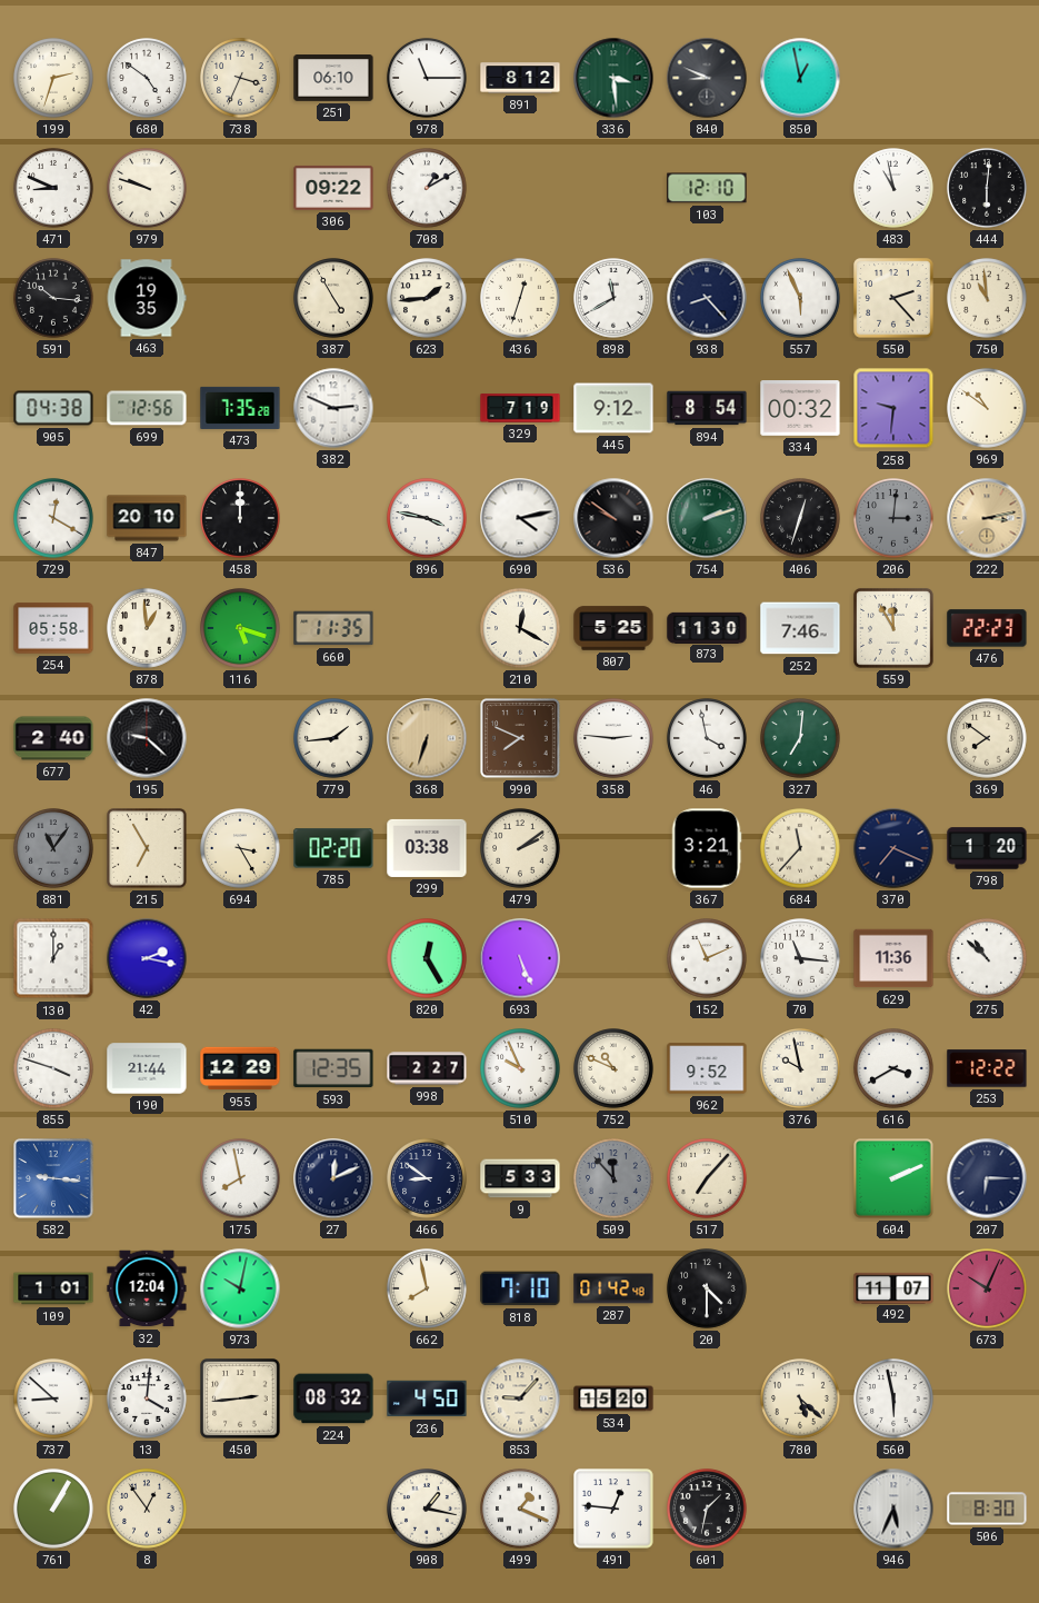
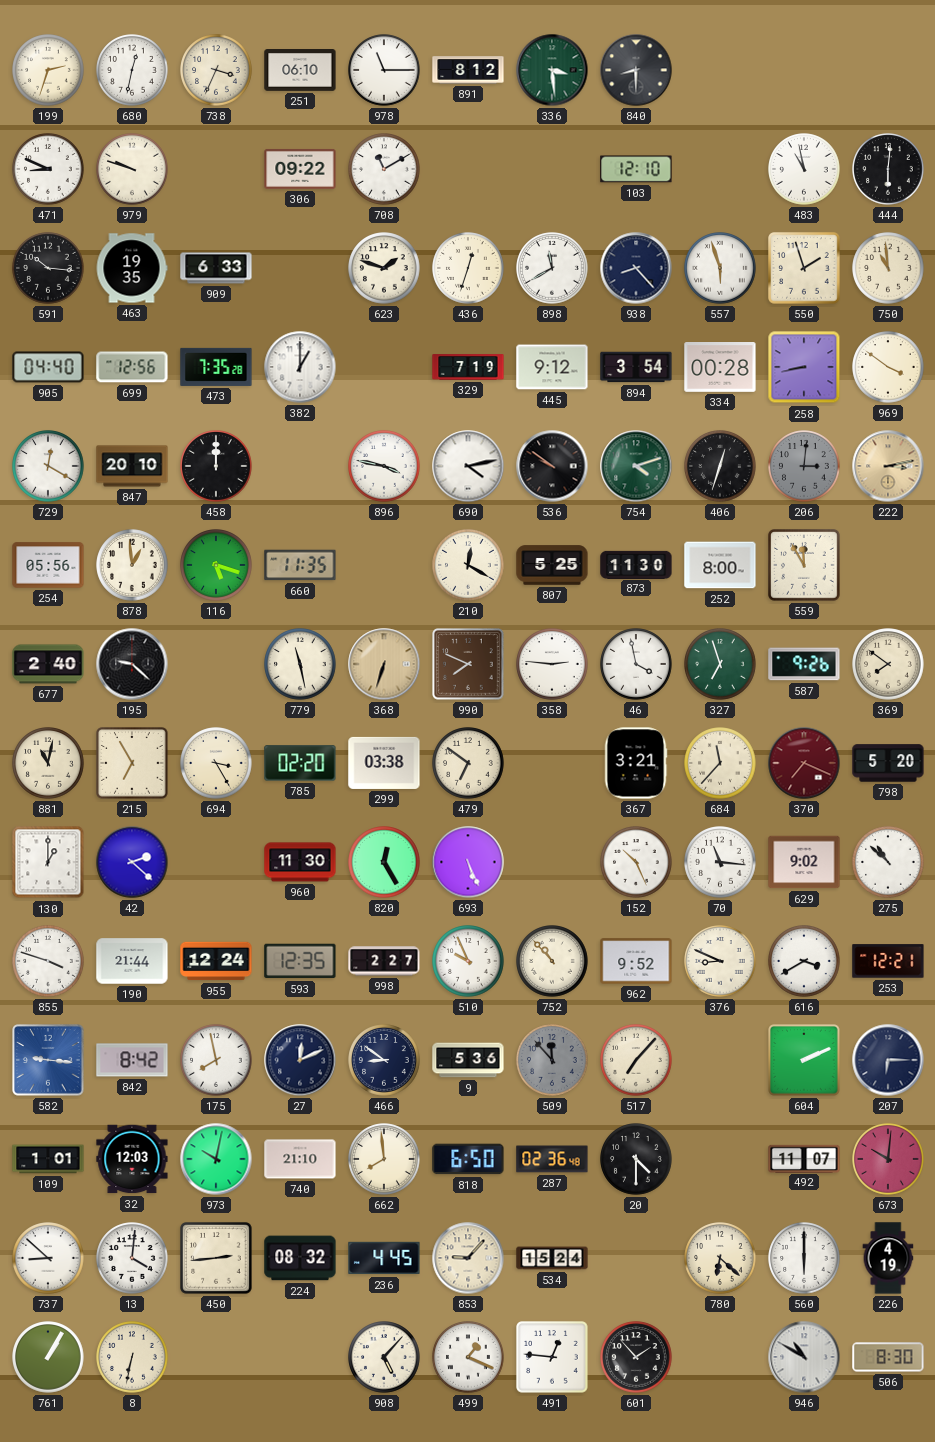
680: 4:51 -> 12:32
840: 8:49 -> 8:30
850: 12:58 -> none
708: 1:10 -> 11:10
909: none -> 6:33
387: 4:55 -> none
623: 1:44 -> 1:48
557: 5:56 -> 5:57
550: 2:23 -> 1:57
905: 04:38 -> 04:40
382: 2:49 -> 1:00
894: 8:54 -> 3:54
334: 00:32 -> 00:28
258: 9:31 -> 8:43
969: 10:51 -> 3:51
754: 2:12 -> 4:12
254: 05:58 -> 05:56
252: 7:46 -> 8:00
476: 22:23 -> none
779: 1:44 -> 11:28
327: 7:01 -> 6:57
587: none -> 9:26
881: 11:06 -> 11:02
881 dial: grey -> cream
479: 2:09 -> 6:51
370 dial: navy -> burgundy
798: 1:20 -> 5:20
42: 2:17 -> 2:22
960: none -> 11:30
152: 11:11 -> 10:26
629: 11:36 -> 9:02
955: 12:29 -> 12:24
752: 10:49 -> 10:53
376: 9:58 -> 8:49
253: 12:22 -> 12:21
842: none -> 8:42
9: 5:33 -> 5:36
32: 12:04 -> 12:03
740: none -> 21:10
662: 7:58 -> 7:59
818: 7:10 -> 6:50
287: 01:42 -> 02:36
673: 10:04 -> 10:01
236: 4:50 -> 4:45
534: 15:20 -> 15:24
780: 5:22 -> 6:22
560: 5:58 -> 6:00
226: none -> 4:19
8: 12:54 -> 6:32
908: 1:17 -> 5:07
601: 1:32 -> 1:53
946: 5:34 -> 10:50
